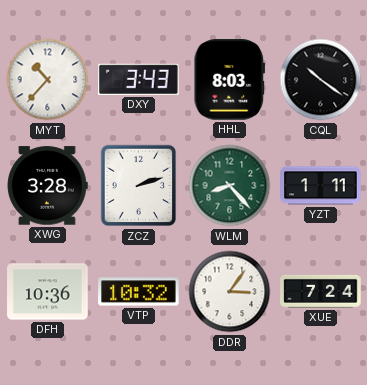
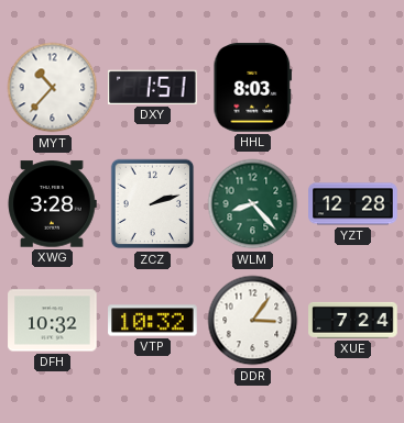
DXY: 3:43 -> 1:51
CQL: 10:21 -> none
YZT: 1:11 -> 12:28
DFH: 10:36 -> 10:32
